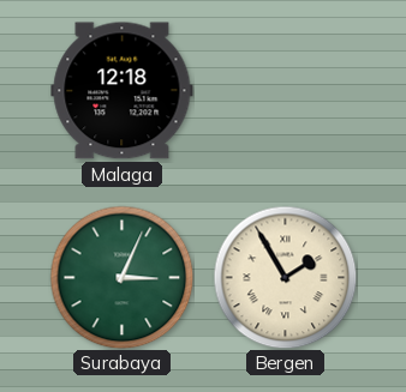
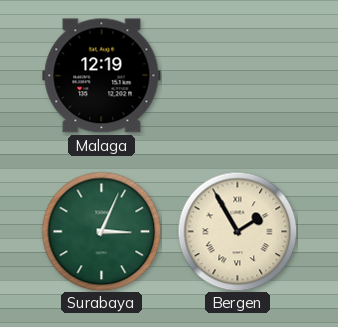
Malaga: 12:18 -> 12:19
